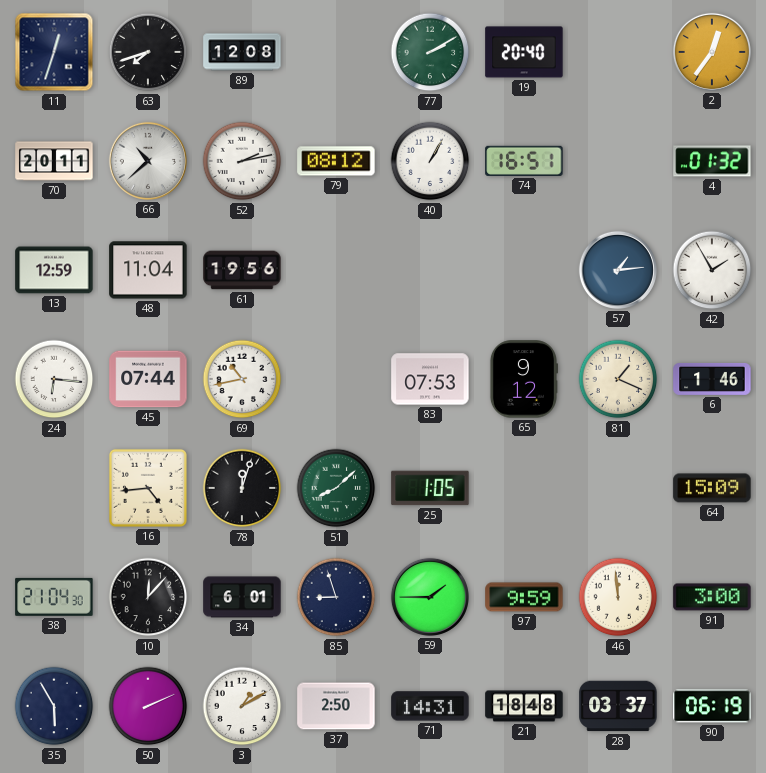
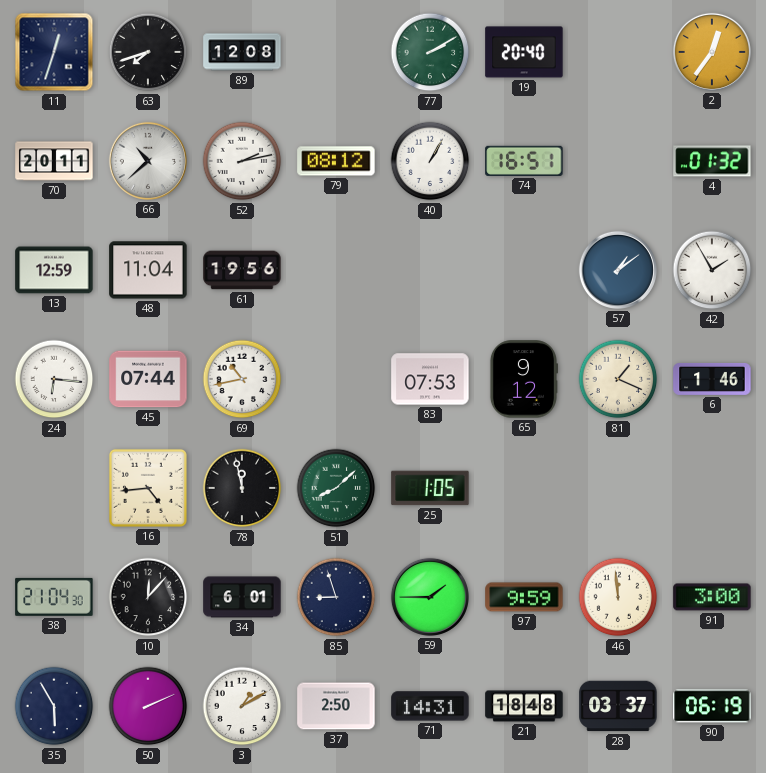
57: 1:14 -> 1:09
78: 12:03 -> 11:58
64: 15:09 -> none
